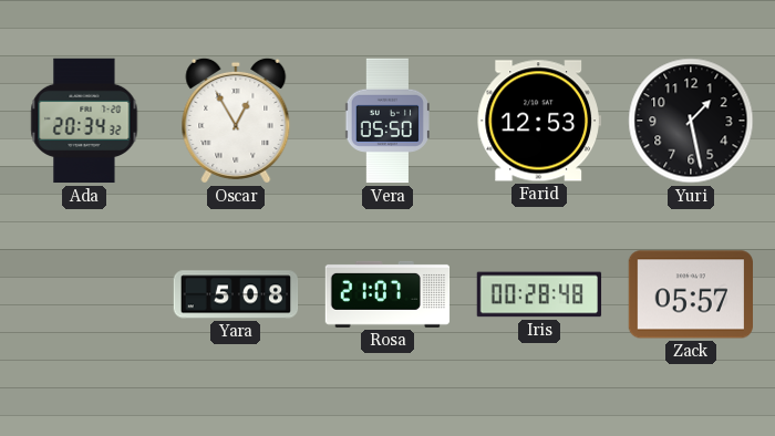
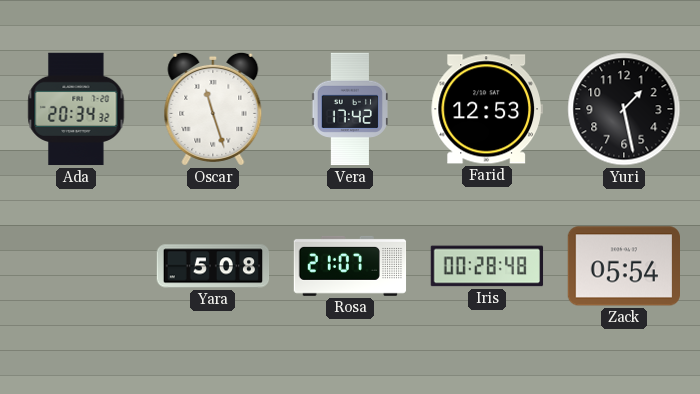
Oscar: 12:55 -> 11:27
Vera: 05:50 -> 17:42
Zack: 05:57 -> 05:54
